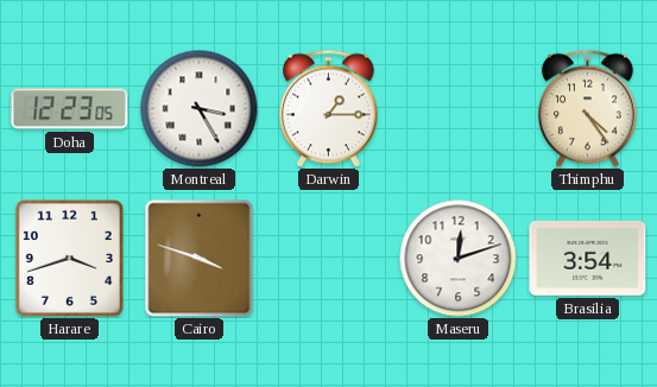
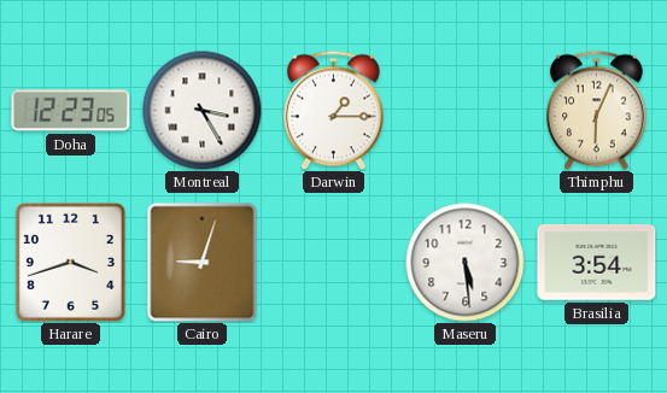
Thimphu: 4:24 -> 6:04
Cairo: 3:48 -> 9:03
Maseru: 12:12 -> 5:29
